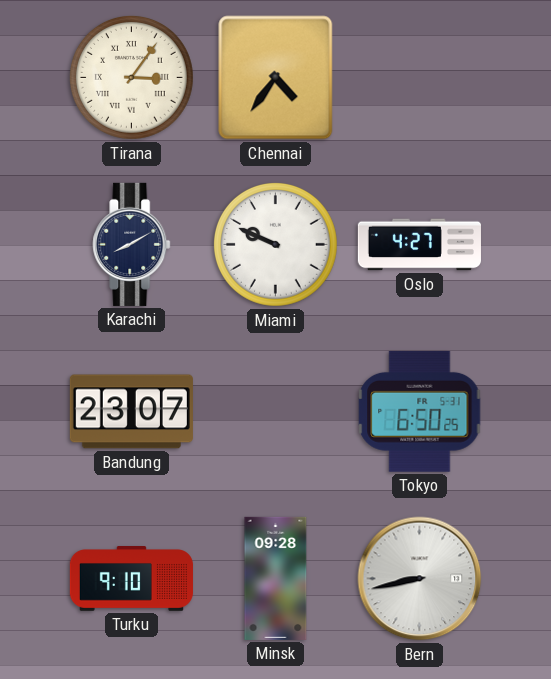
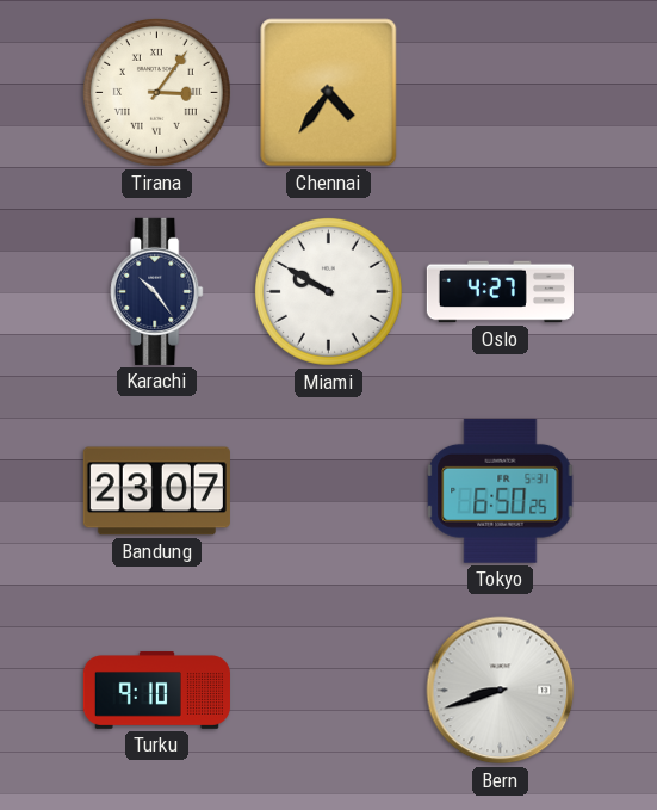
Karachi: 8:10 -> 10:24
Miami: 9:49 -> 9:50
Minsk: 09:28 -> none
Bern: 8:43 -> 8:42
